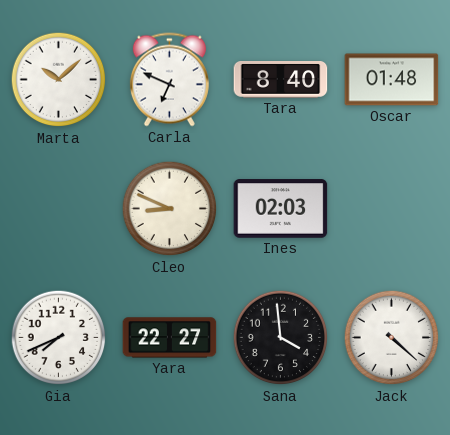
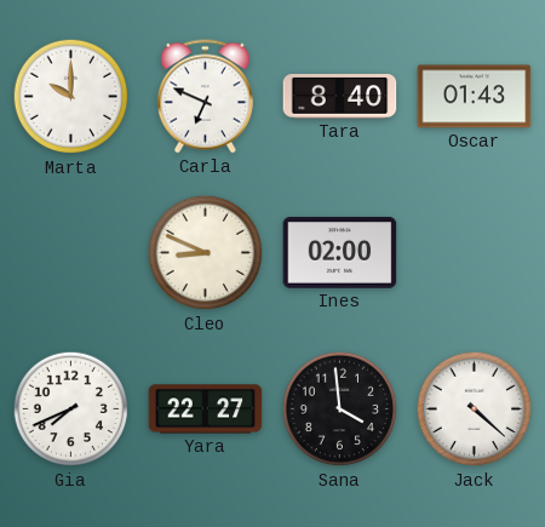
Marta: 10:08 -> 10:00
Oscar: 01:48 -> 01:43
Ines: 02:03 -> 02:00
